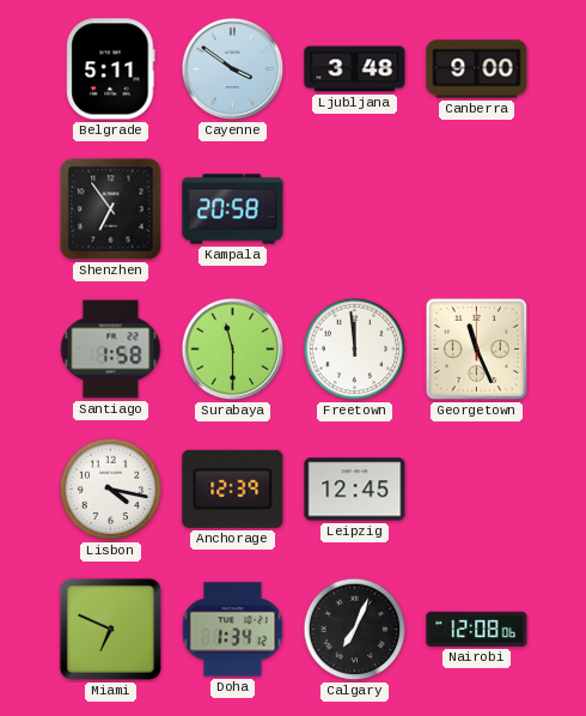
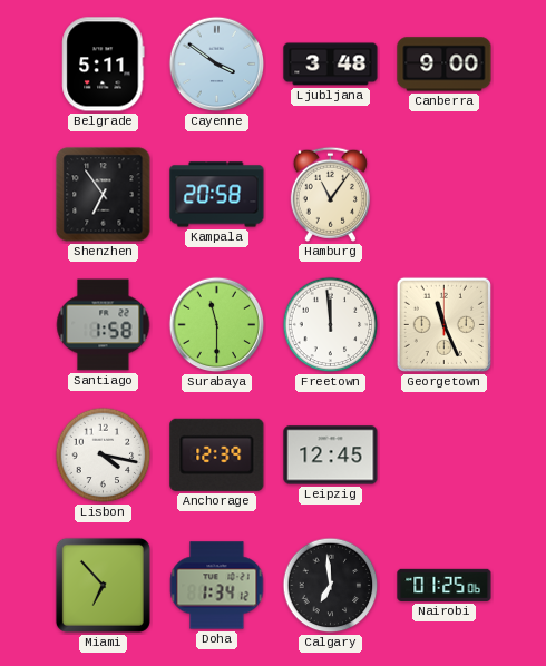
Hamburg: none -> 11:06
Miami: 6:49 -> 6:53
Calgary: 7:04 -> 6:59
Nairobi: 12:08 -> 01:25
